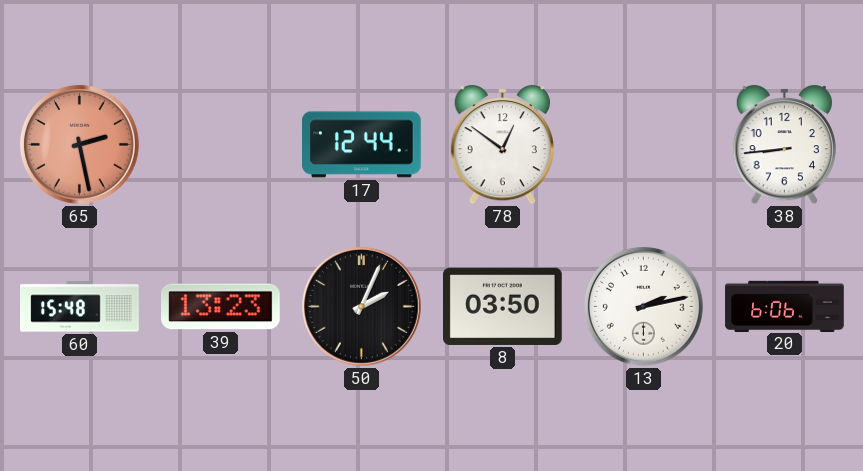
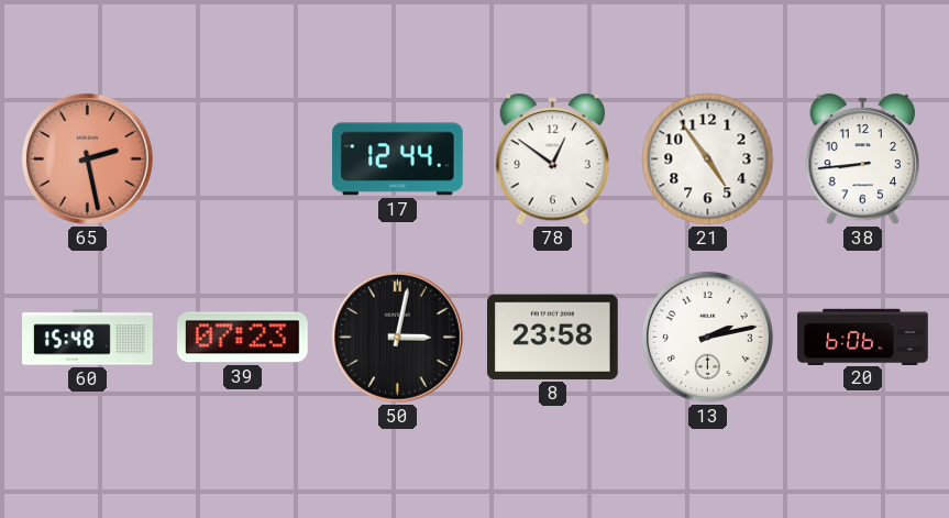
21: none -> 4:54
39: 13:23 -> 07:23
50: 2:04 -> 3:02
8: 03:50 -> 23:58
